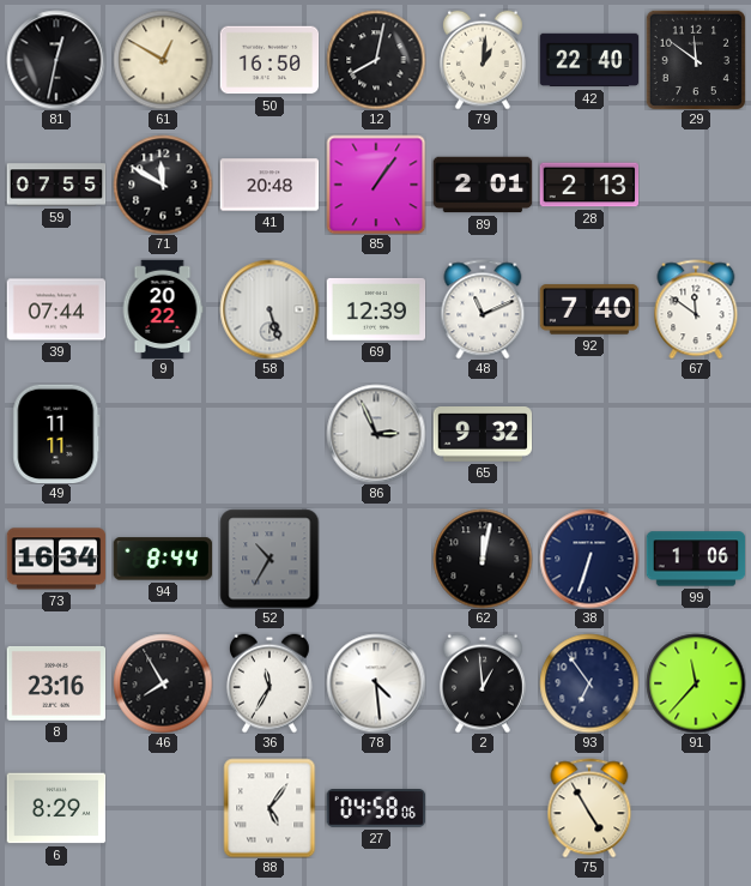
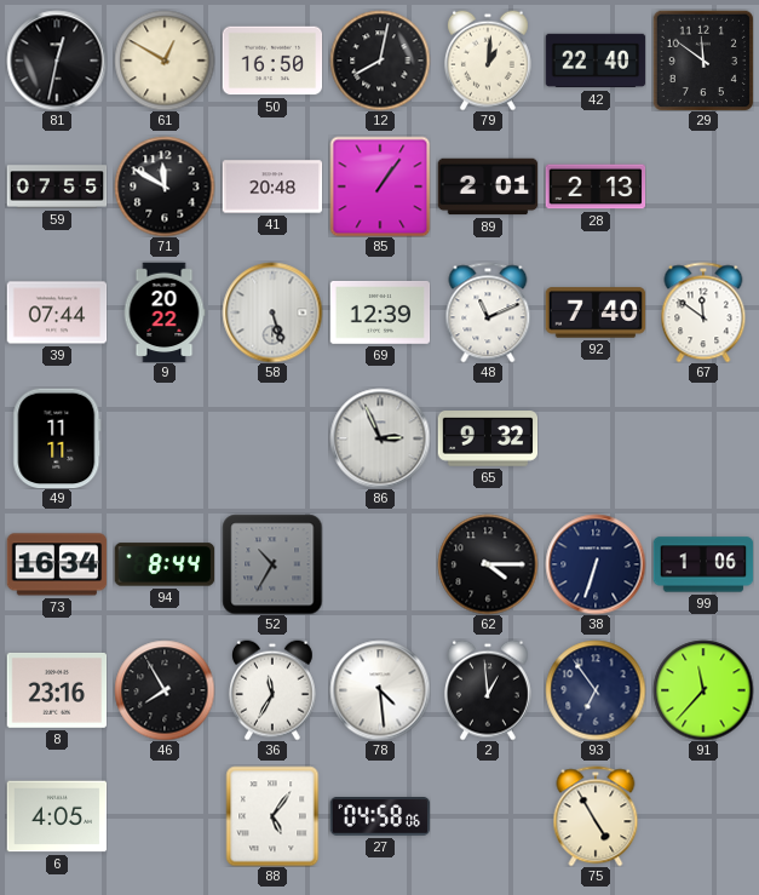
62: 12:02 -> 4:15
6: 8:29 -> 4:05
